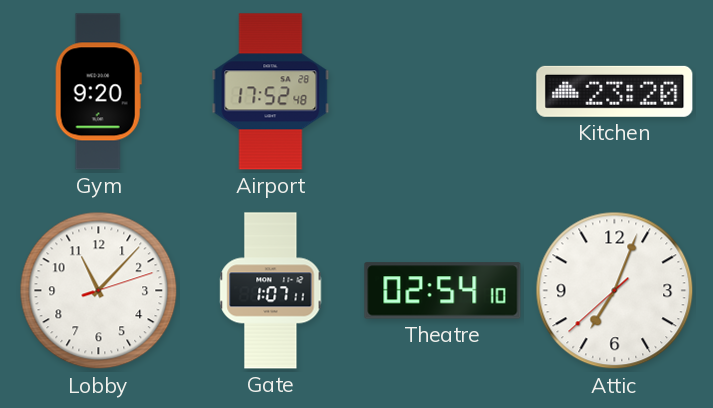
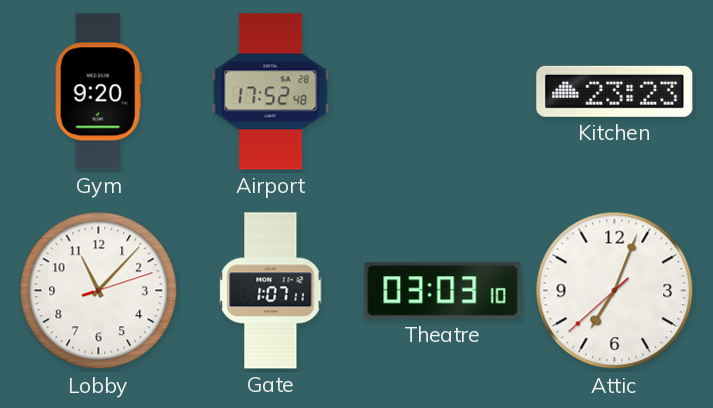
Kitchen: 23:20 -> 23:23
Theatre: 02:54 -> 03:03
